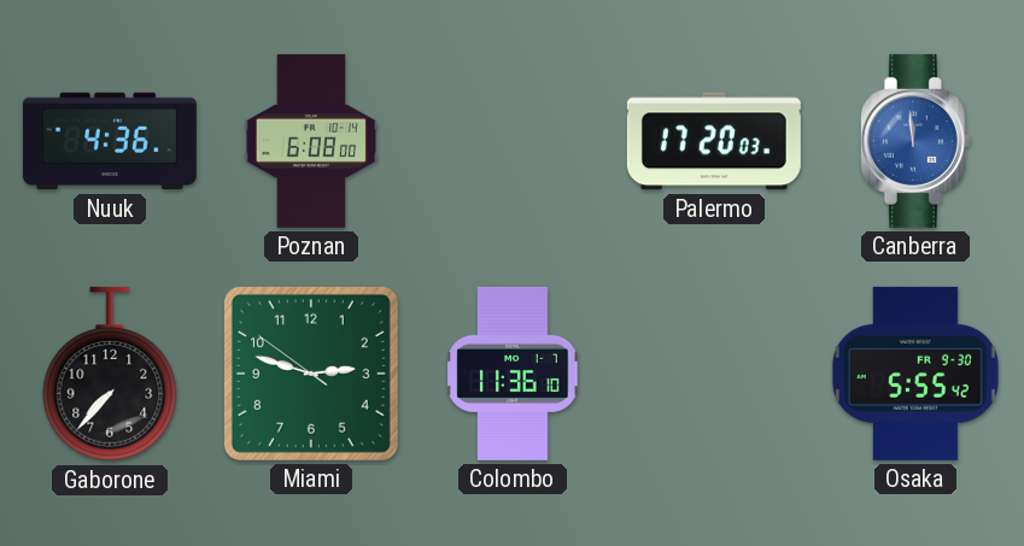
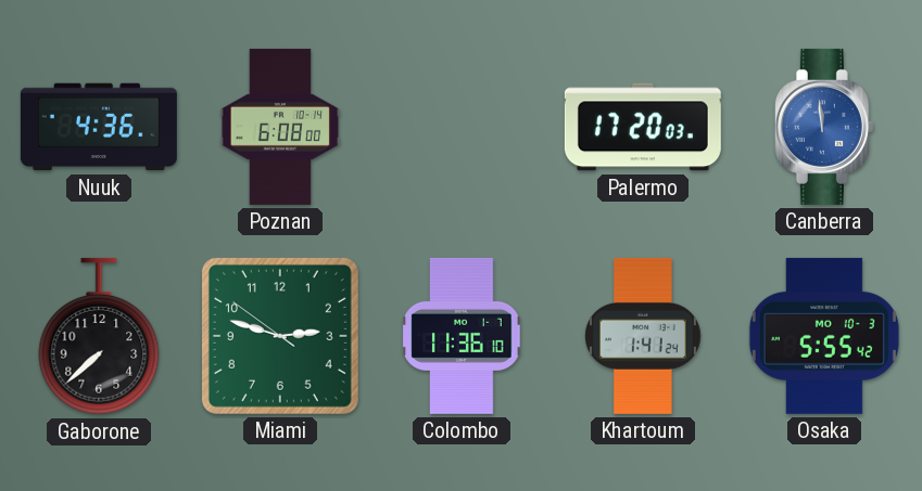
Gaborone: 7:37 -> 7:38
Khartoum: none -> 1:41
Osaka date: FR 9-30 -> MO 10-3
